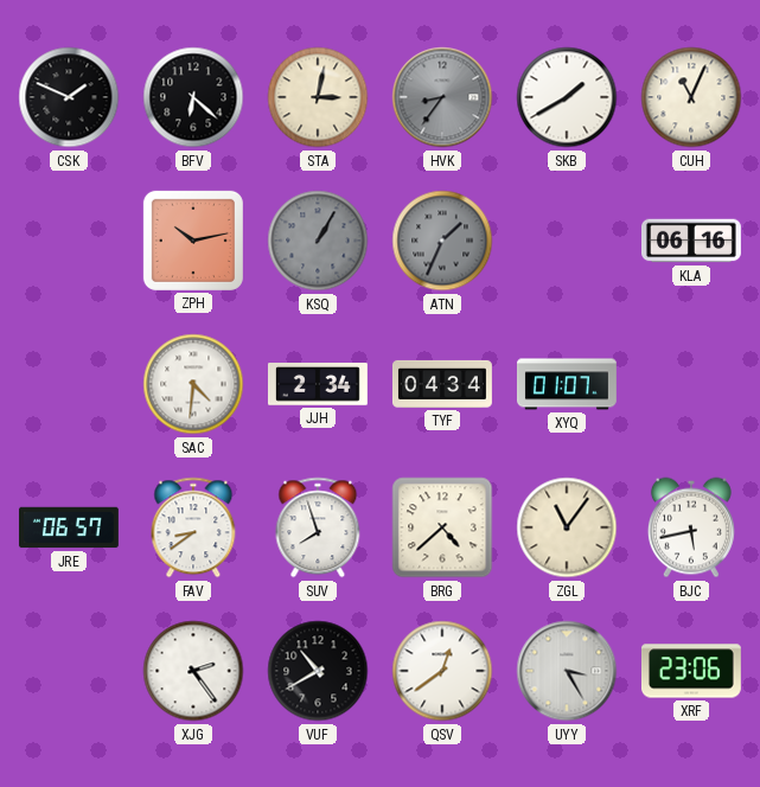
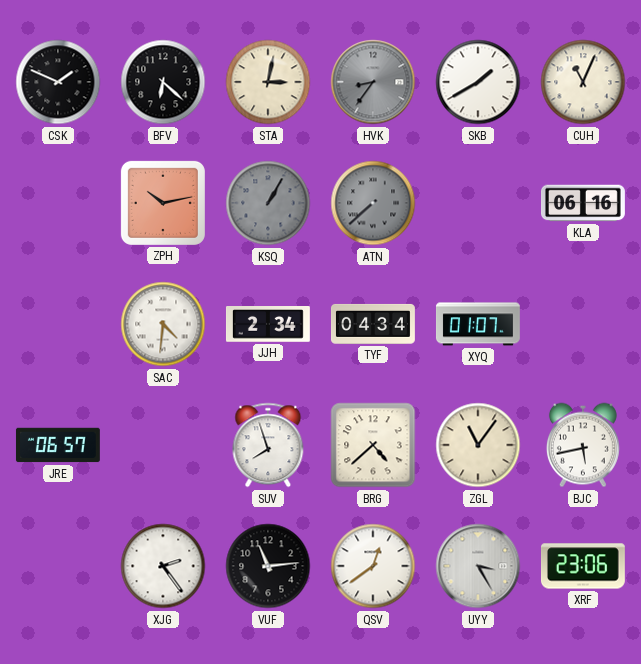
ATN: 1:34 -> 7:38
FAV: 8:39 -> none
VUF: 10:40 -> 11:14
